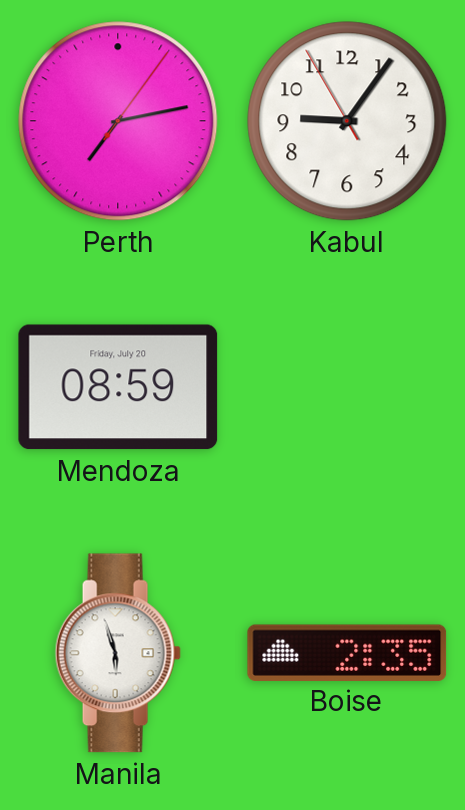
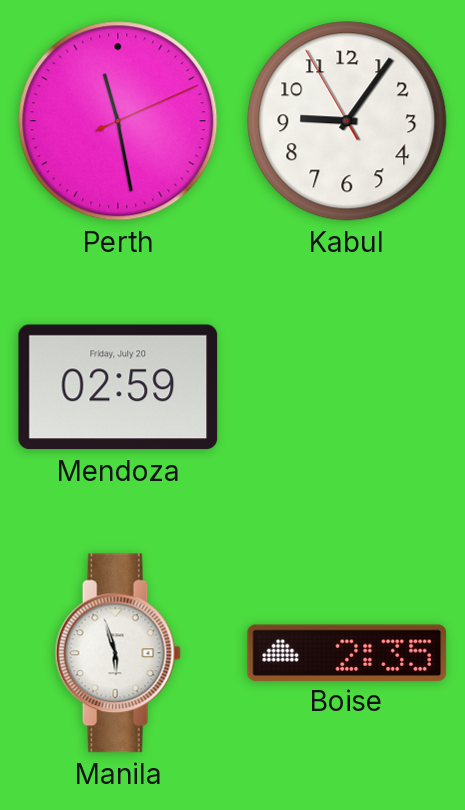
Perth: 7:13 -> 11:28
Mendoza: 08:59 -> 02:59
